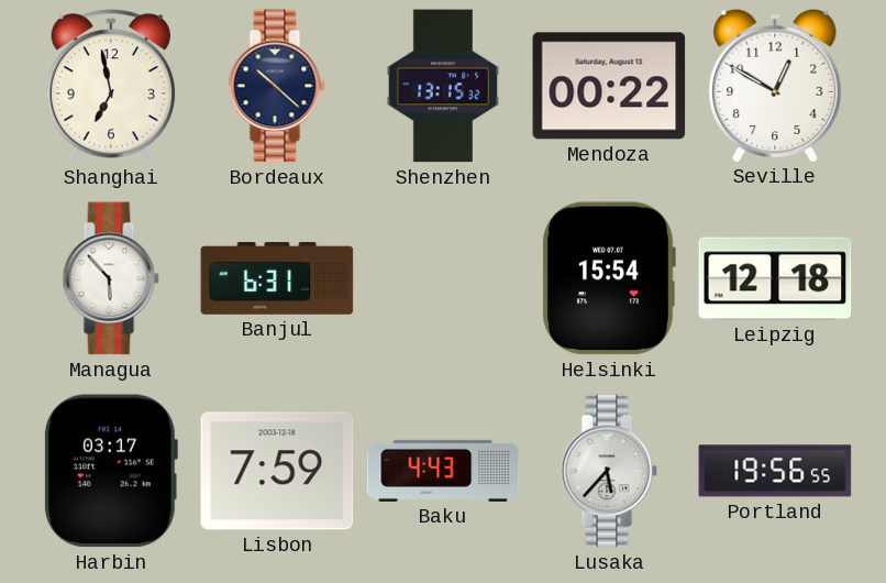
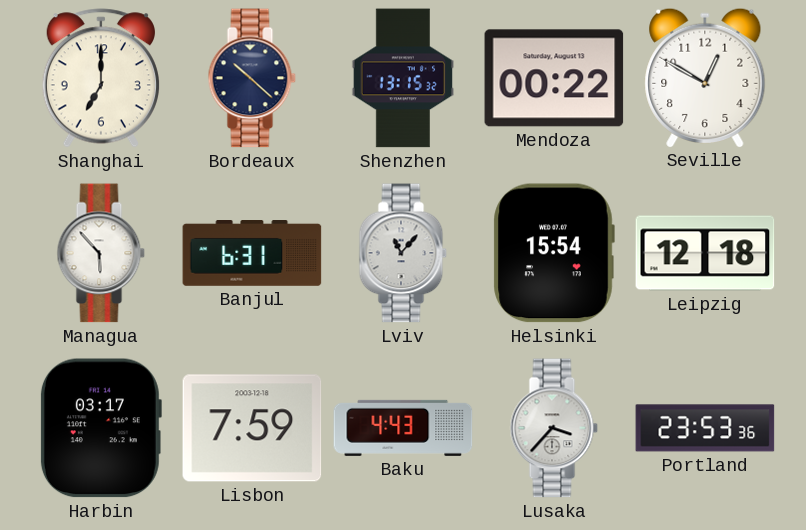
Shanghai: 6:58 -> 7:00
Lviv: none -> 11:07
Lusaka: 5:37 -> 3:37
Portland: 19:56 -> 23:53
